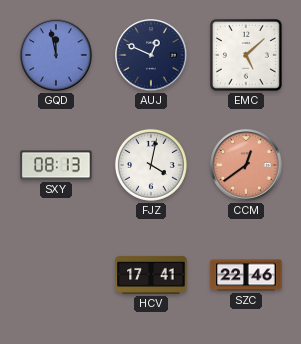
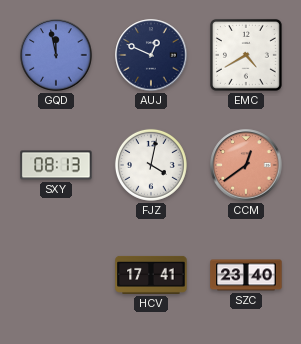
EMC: 5:08 -> 4:40
SZC: 22:46 -> 23:40
